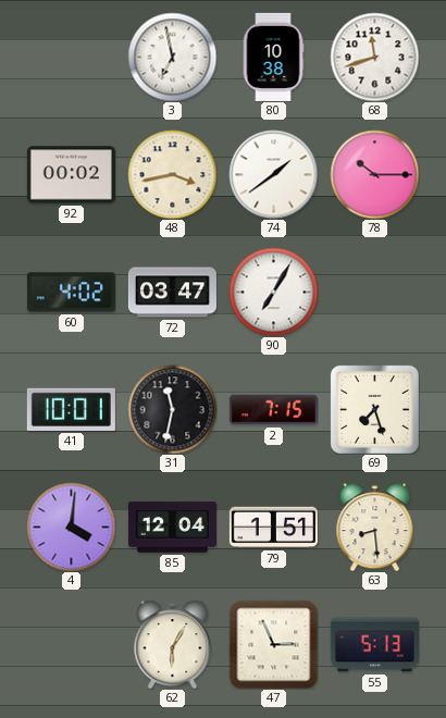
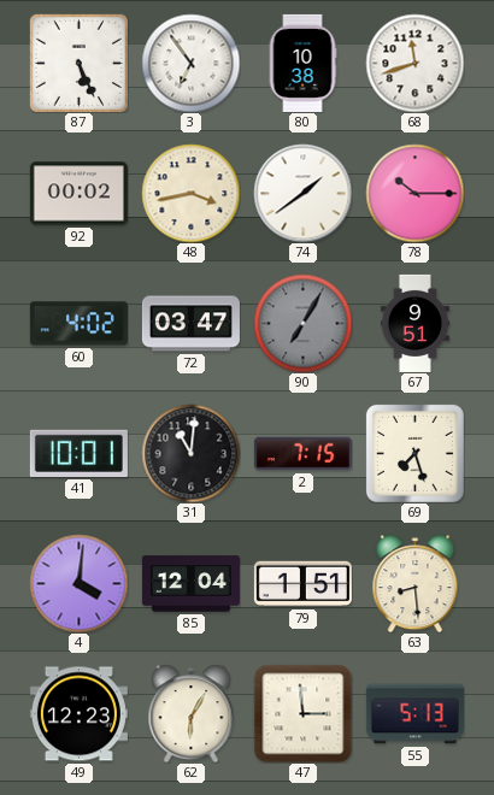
87: none -> 5:26
3: 6:58 -> 6:54
90 dial: white -> grey
67: none -> 9:51
31: 11:32 -> 11:01
49: none -> 12:23
47: 2:56 -> 2:59
